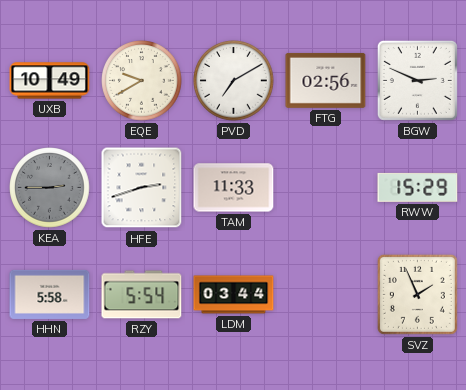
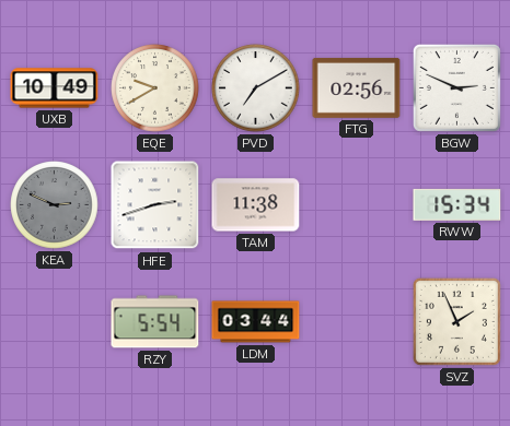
KEA: 2:45 -> 2:49
TAM: 11:33 -> 11:38
RWW: 15:29 -> 15:34
HHN: 5:58 -> none
